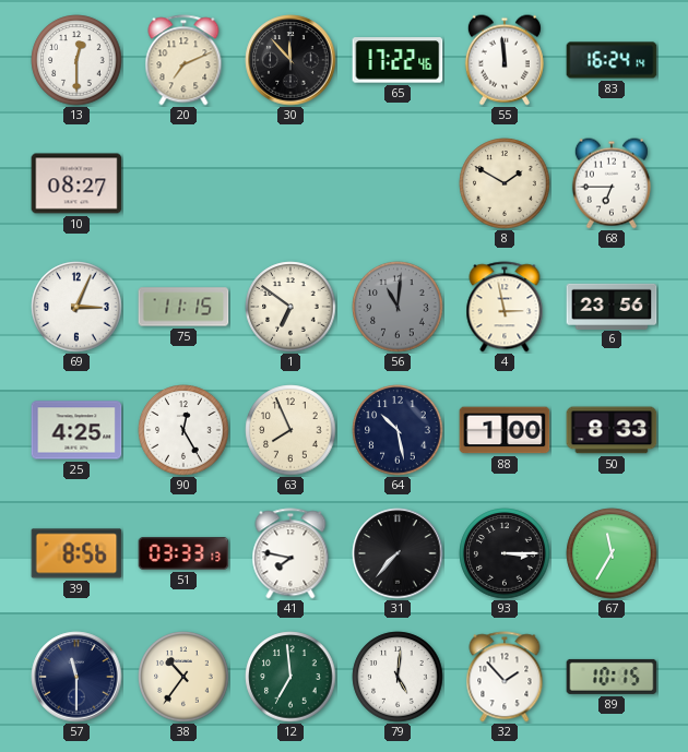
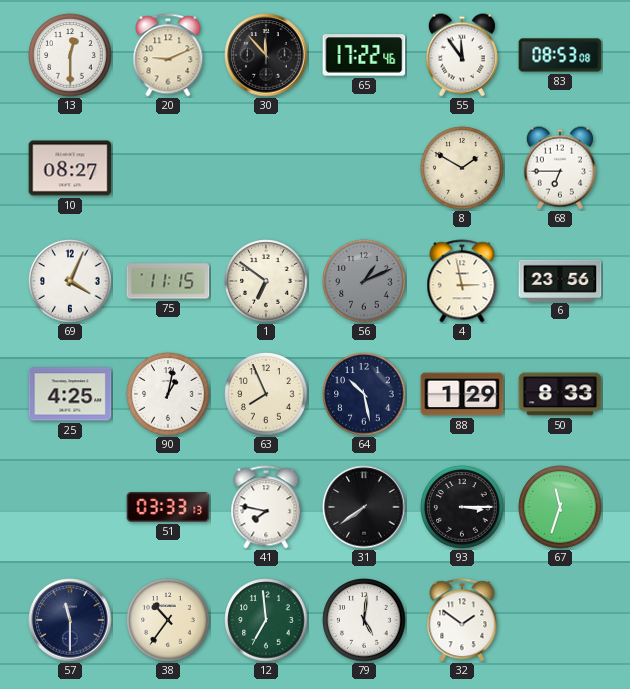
20: 7:11 -> 9:11
55: 11:59 -> 11:54
83: 16:24 -> 08:53
69: 3:04 -> 4:04
56: 11:01 -> 1:11
90: 12:25 -> 1:02
88: 1:00 -> 1:29
39: 8:56 -> none
31: 7:37 -> 7:39
67: 11:35 -> 11:33
32: 1:53 -> 1:51
89: 10:15 -> none
